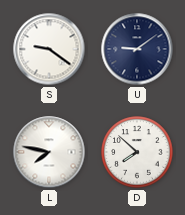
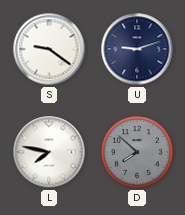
U: 9:09 -> 9:12
D dial: white -> grey
